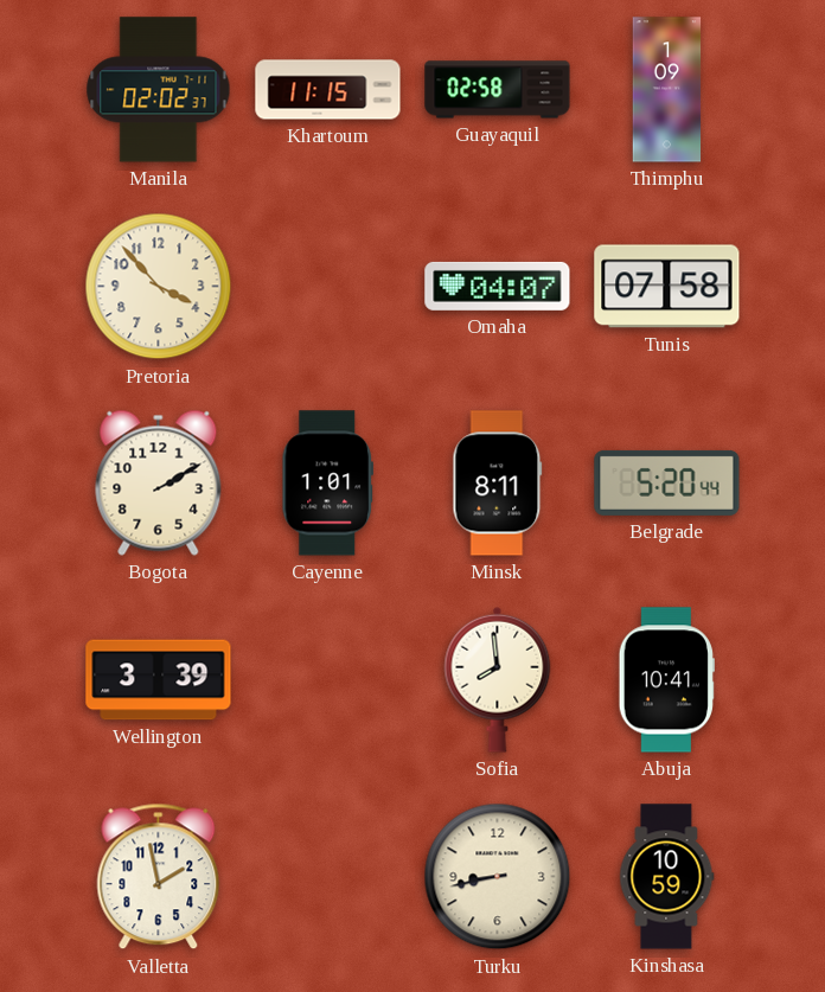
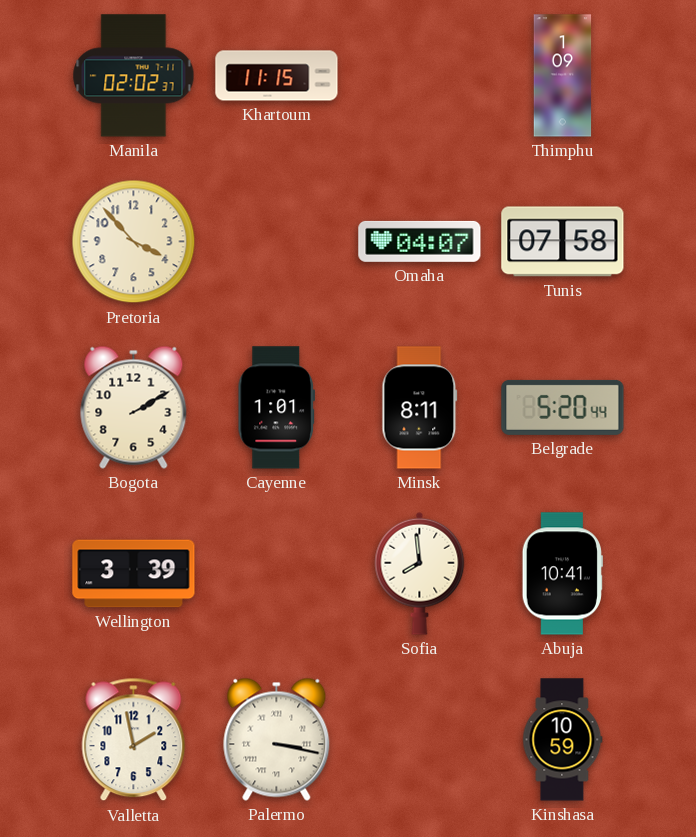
Guayaquil: 02:58 -> none
Palermo: none -> 3:17
Turku: 8:43 -> none
